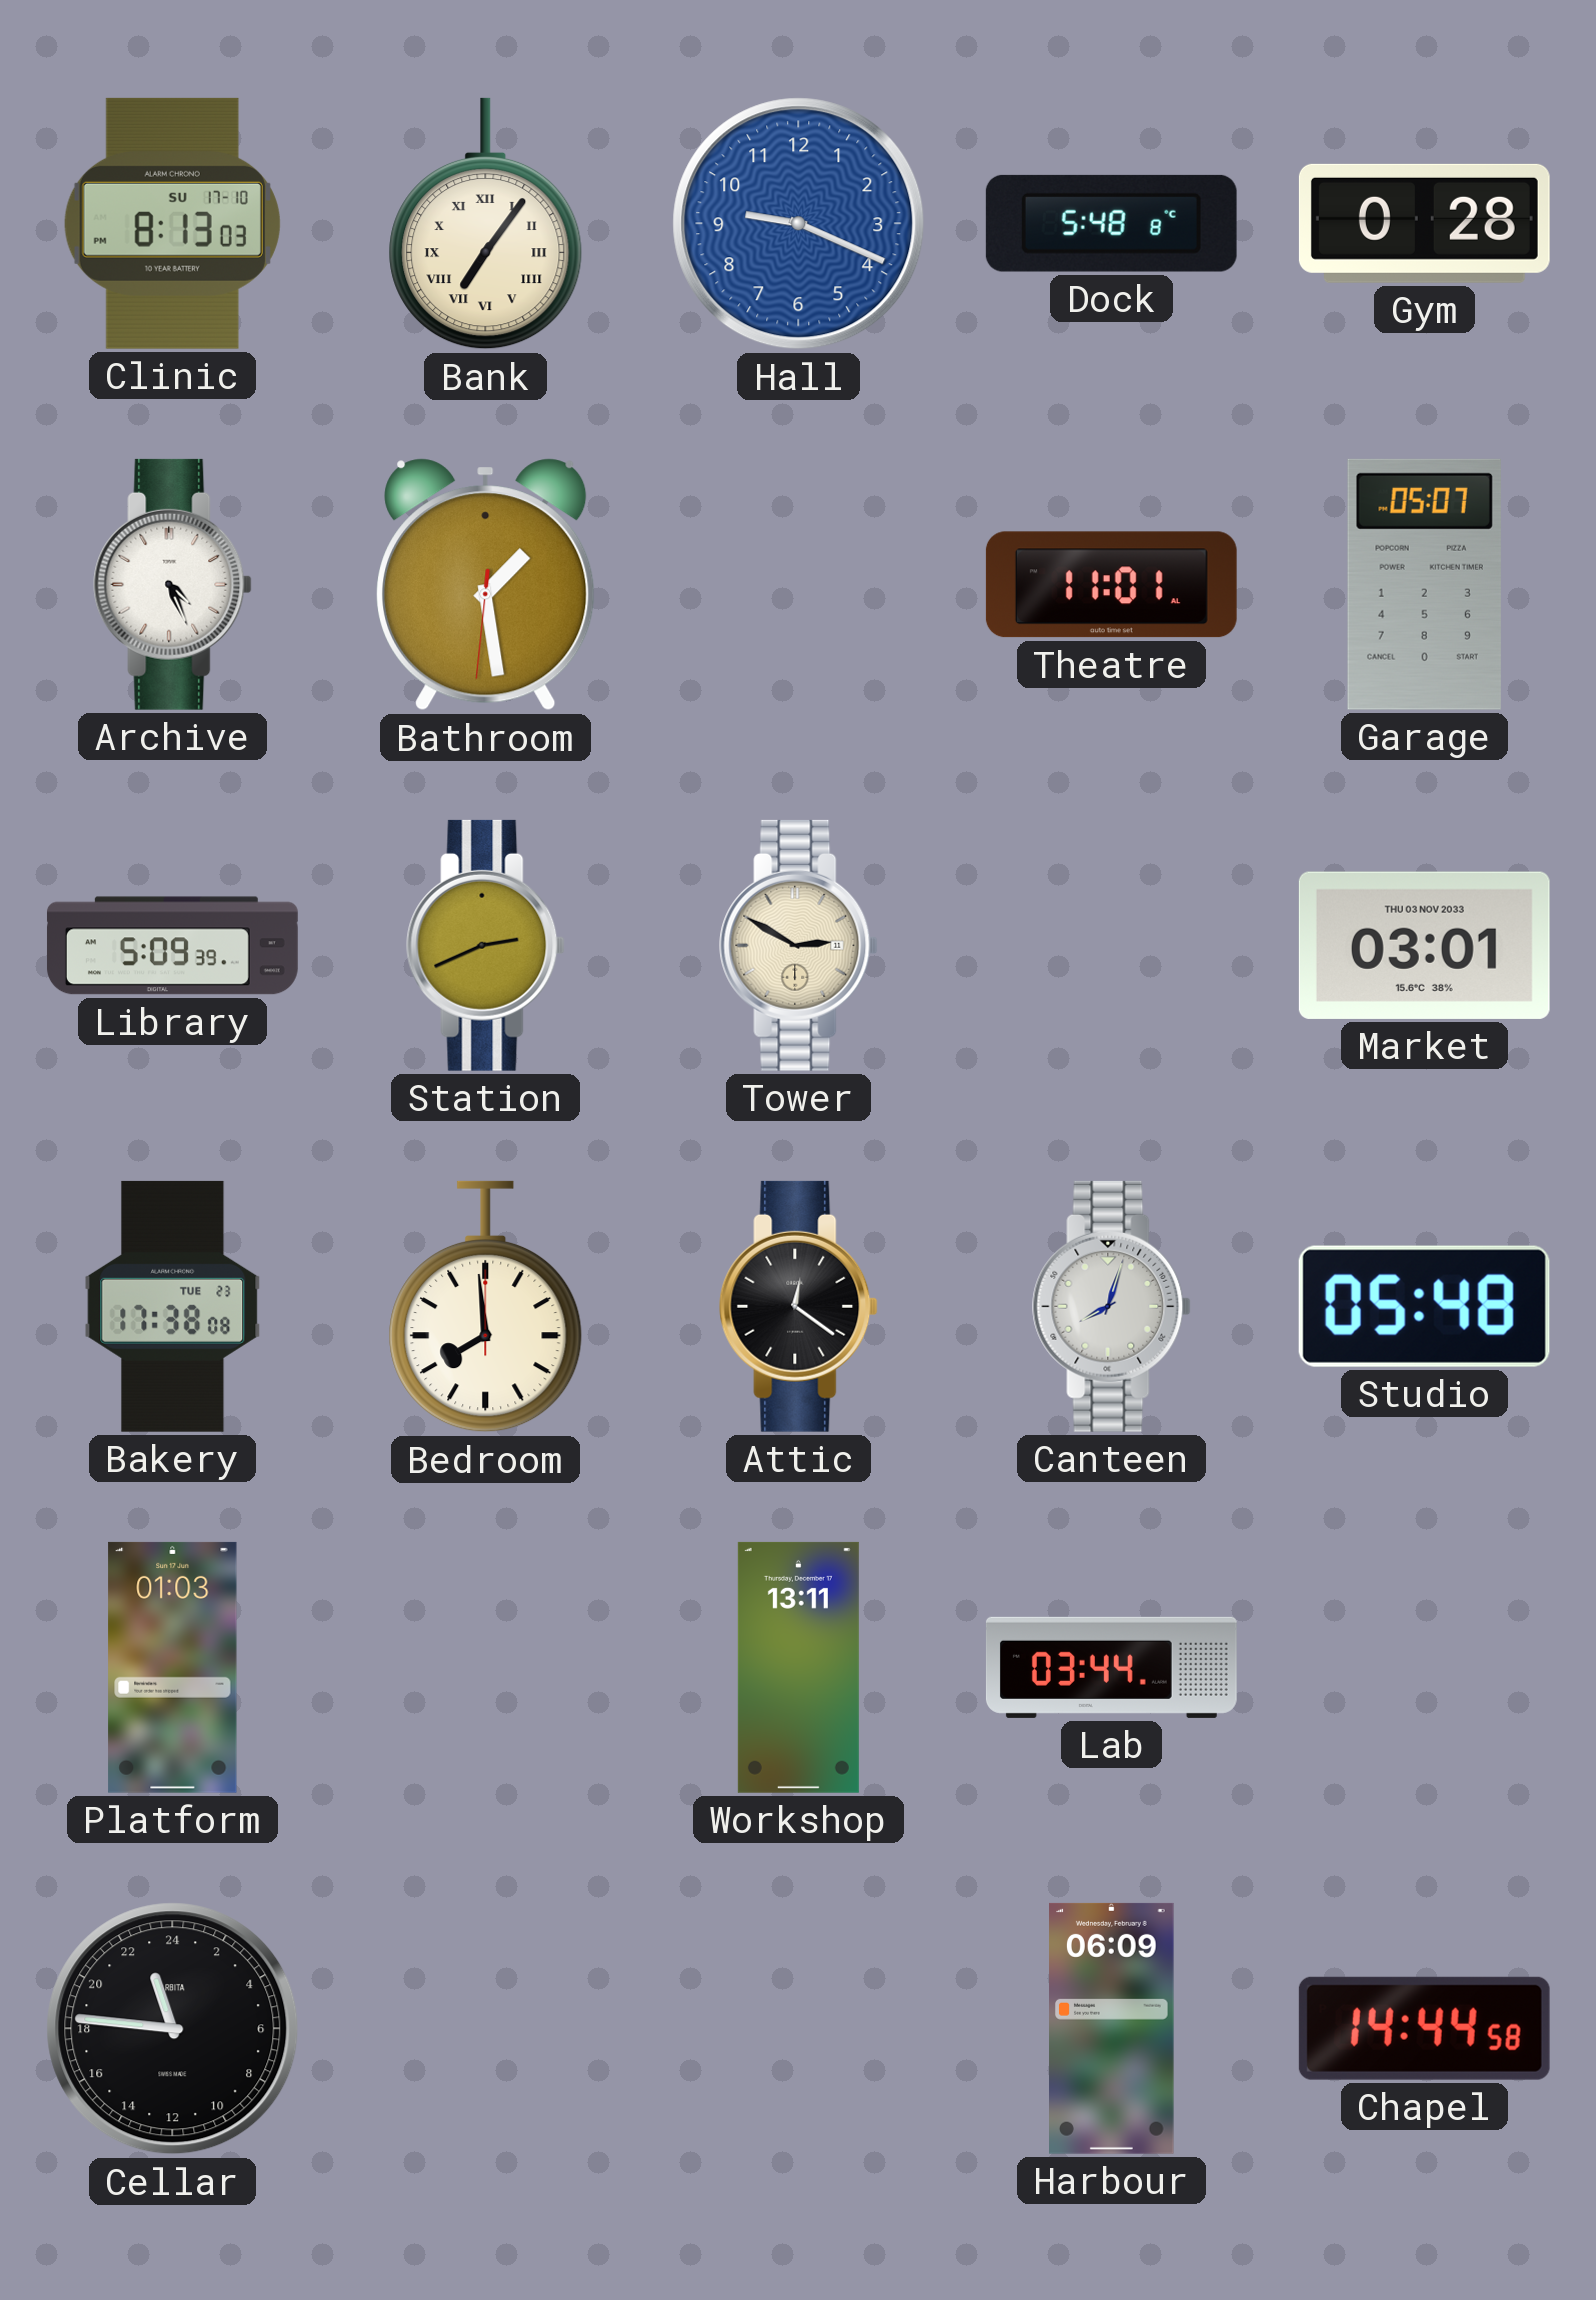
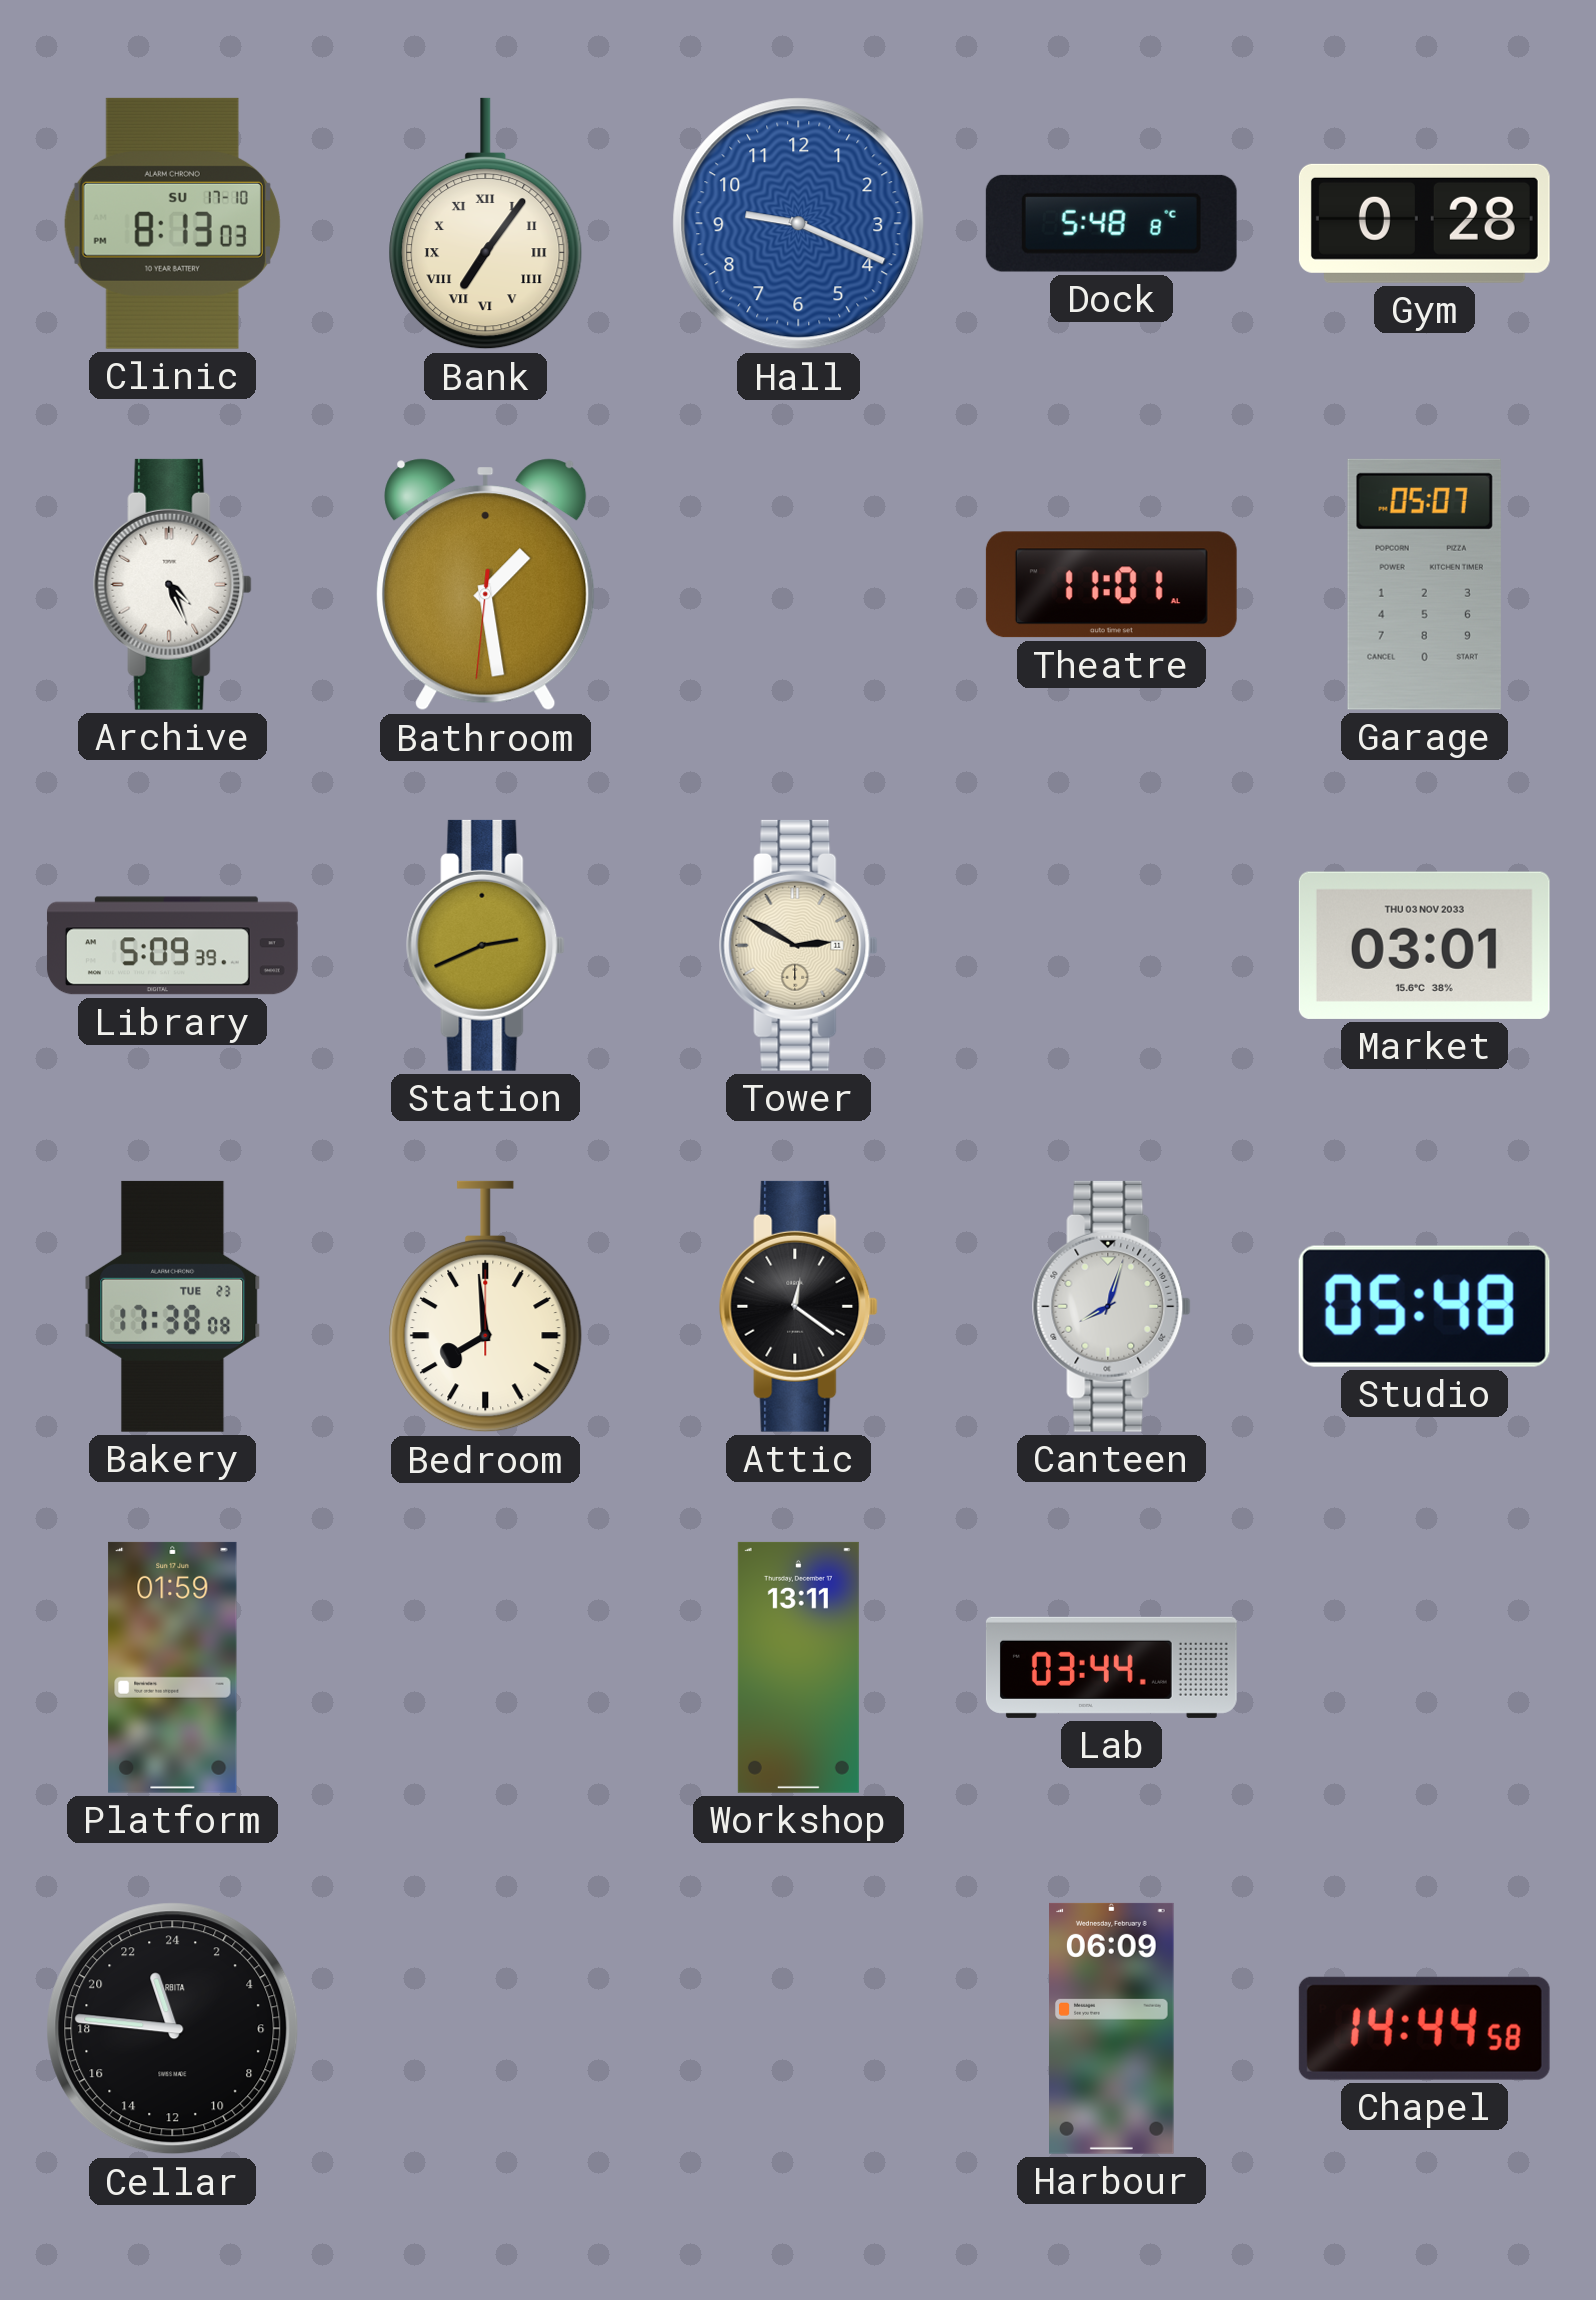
Platform: 01:03 -> 01:59
